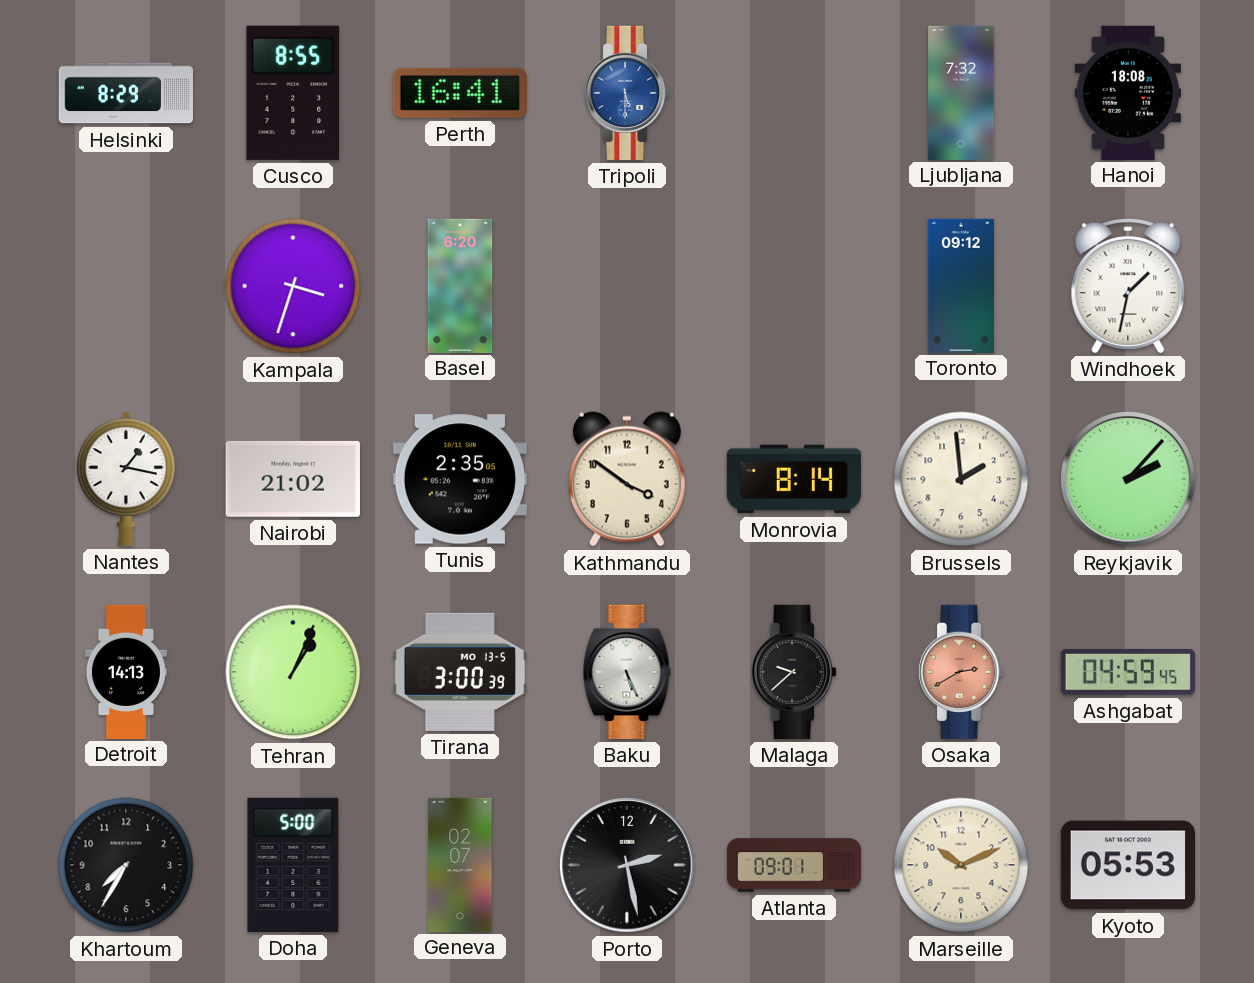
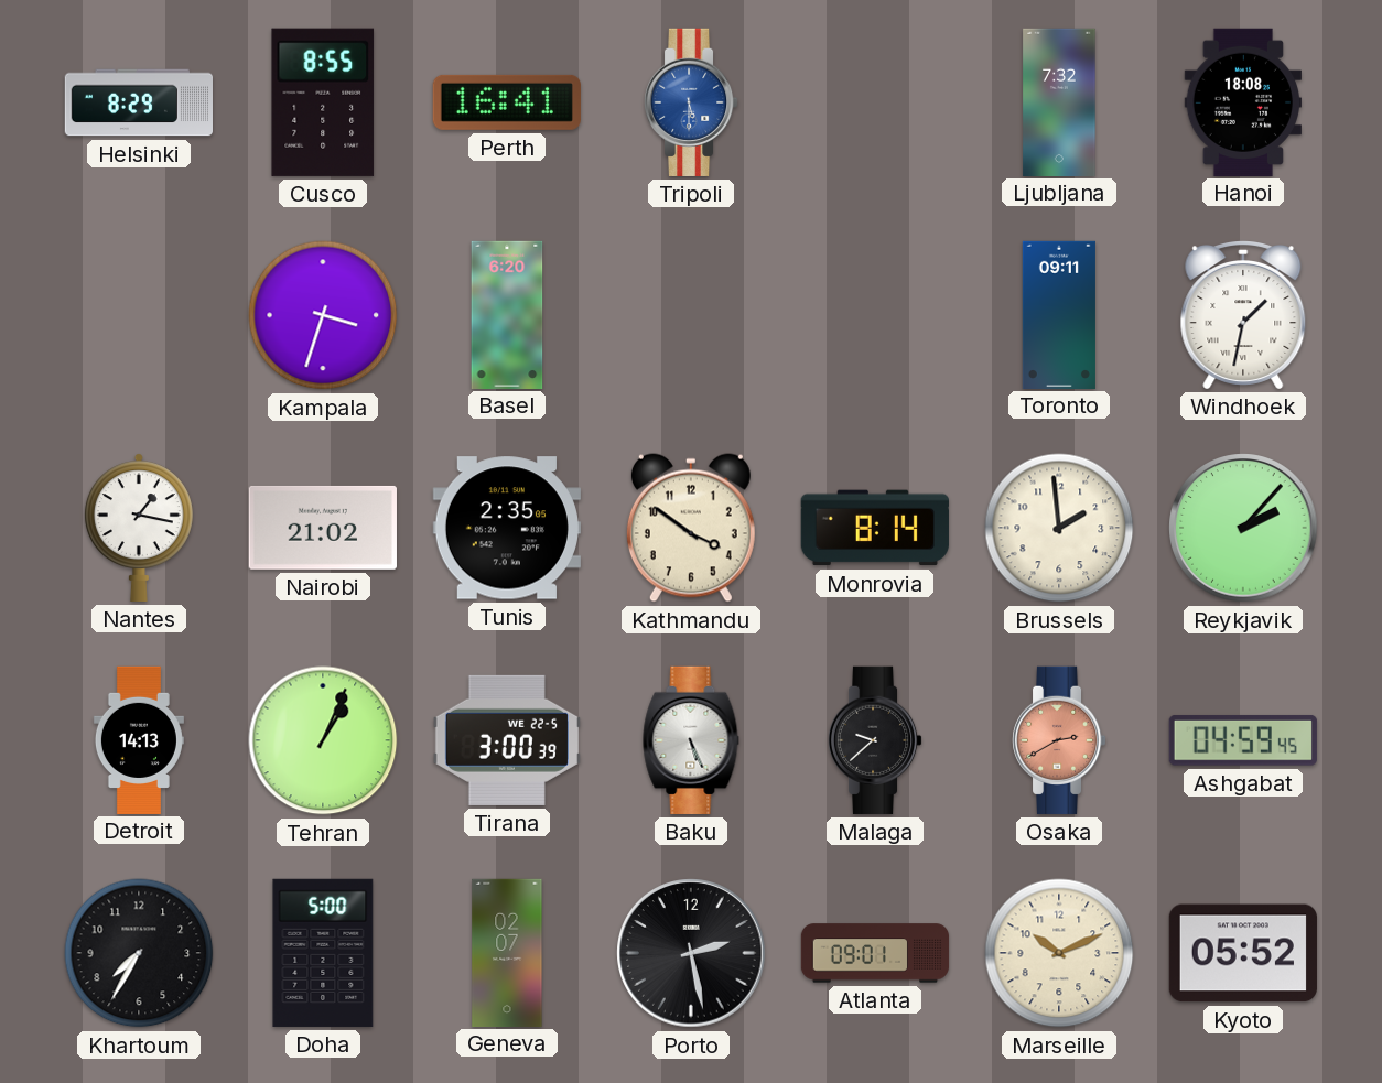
Toronto: 09:12 -> 09:11
Tirana date: MO 13-5 -> WE 22-5
Kyoto: 05:53 -> 05:52
